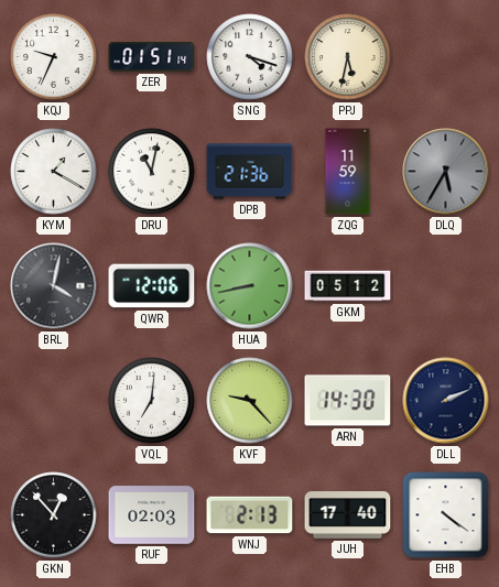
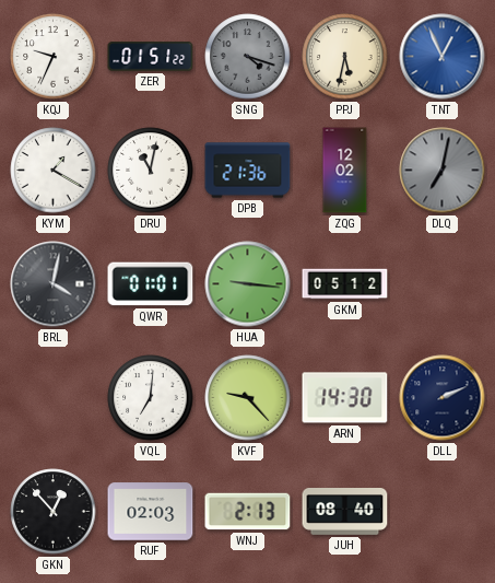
ZER: 01:51:14 -> 01:51:22
SNG dial: white -> grey
TNT: none -> 12:56
ZQG: 11:59 -> 12:02
DLQ: 5:35 -> 7:02
QWR: 12:06 -> 01:01
HUA: 8:43 -> 9:16
JUH: 17:40 -> 08:40
EHB: 4:21 -> none
